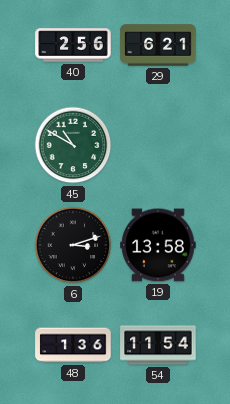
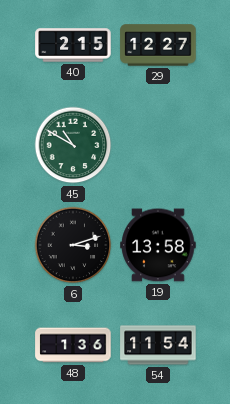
40: 2:56 -> 2:15
29: 6:21 -> 12:27
